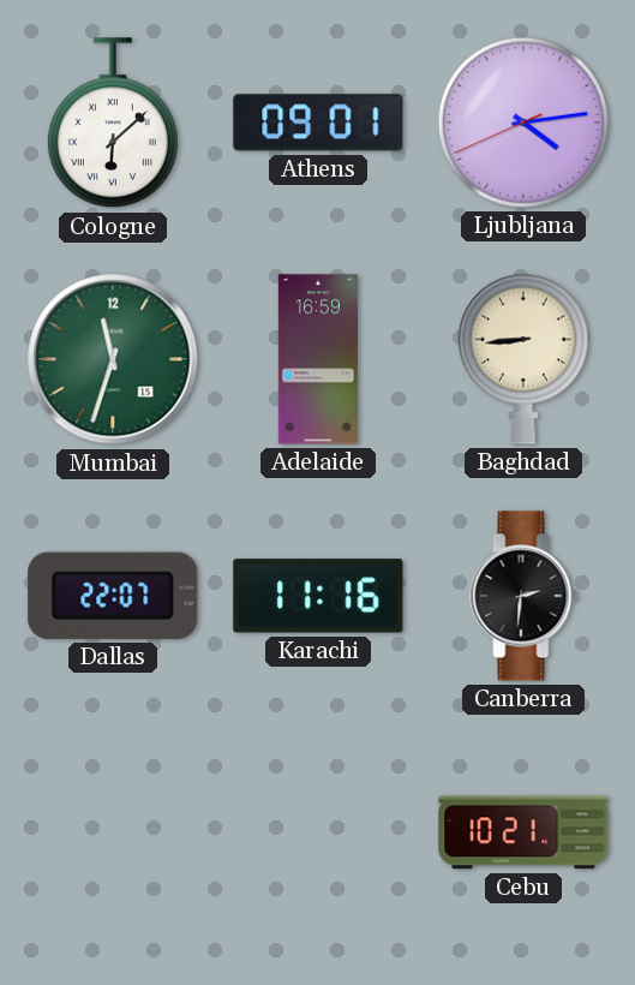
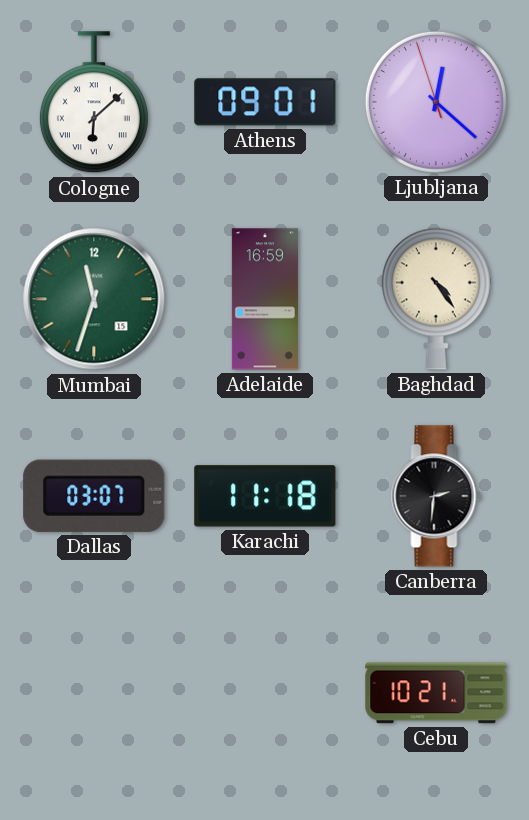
Ljubljana: 4:13 -> 12:21
Baghdad: 8:44 -> 4:24
Dallas: 22:07 -> 03:07
Karachi: 11:16 -> 11:18
